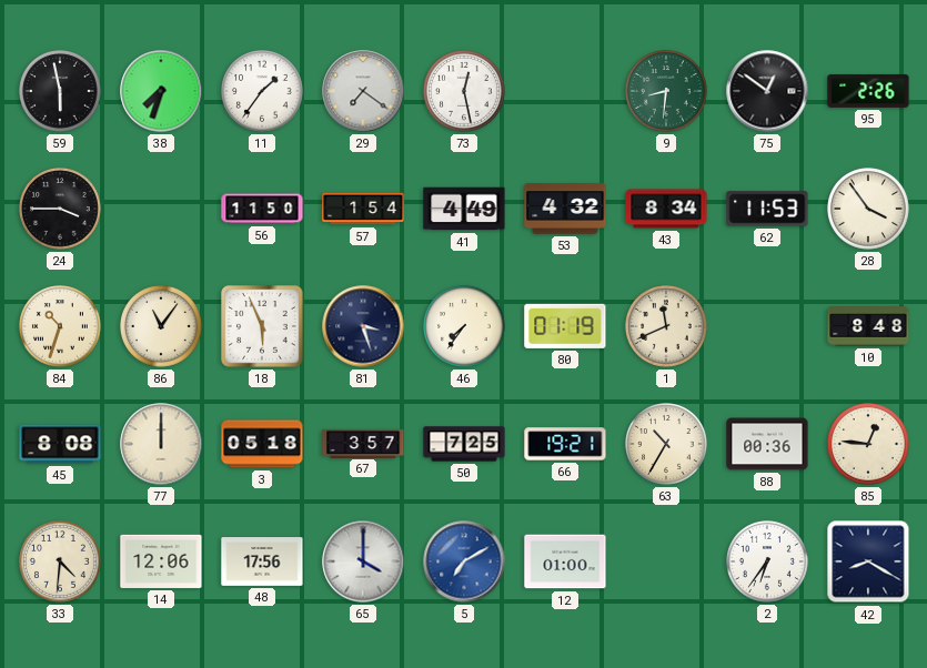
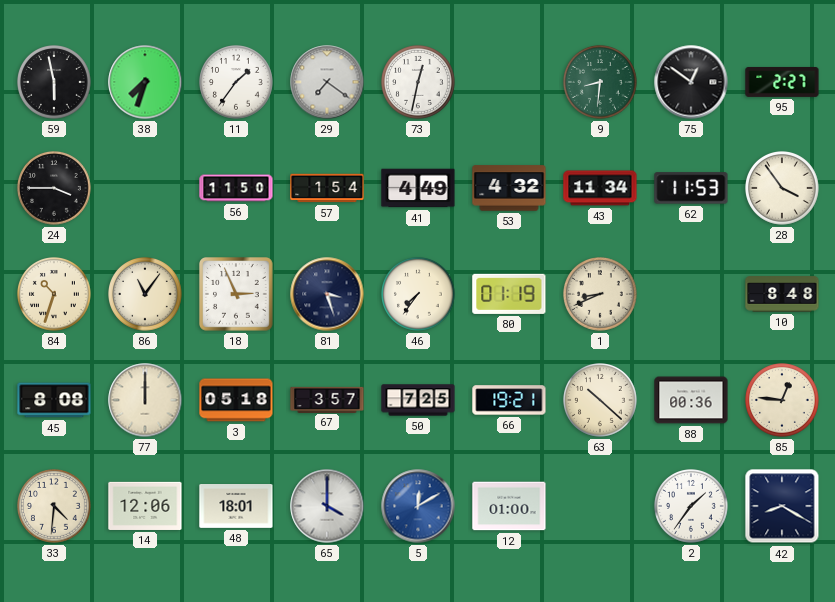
73: 12:28 -> 12:32
95: 2:26 -> 2:27
43: 8:34 -> 11:34
18: 5:56 -> 2:56
1: 11:41 -> 8:41
63: 10:35 -> 10:22
48: 17:56 -> 18:01
5: 7:10 -> 12:10
2: 6:36 -> 1:36
